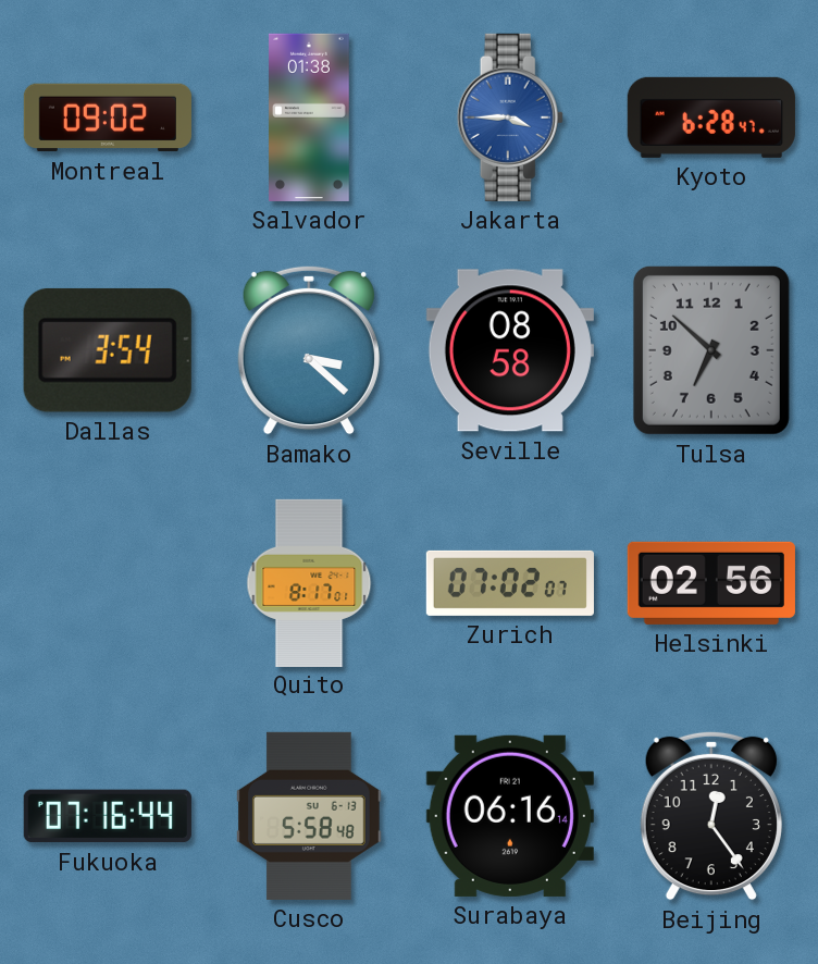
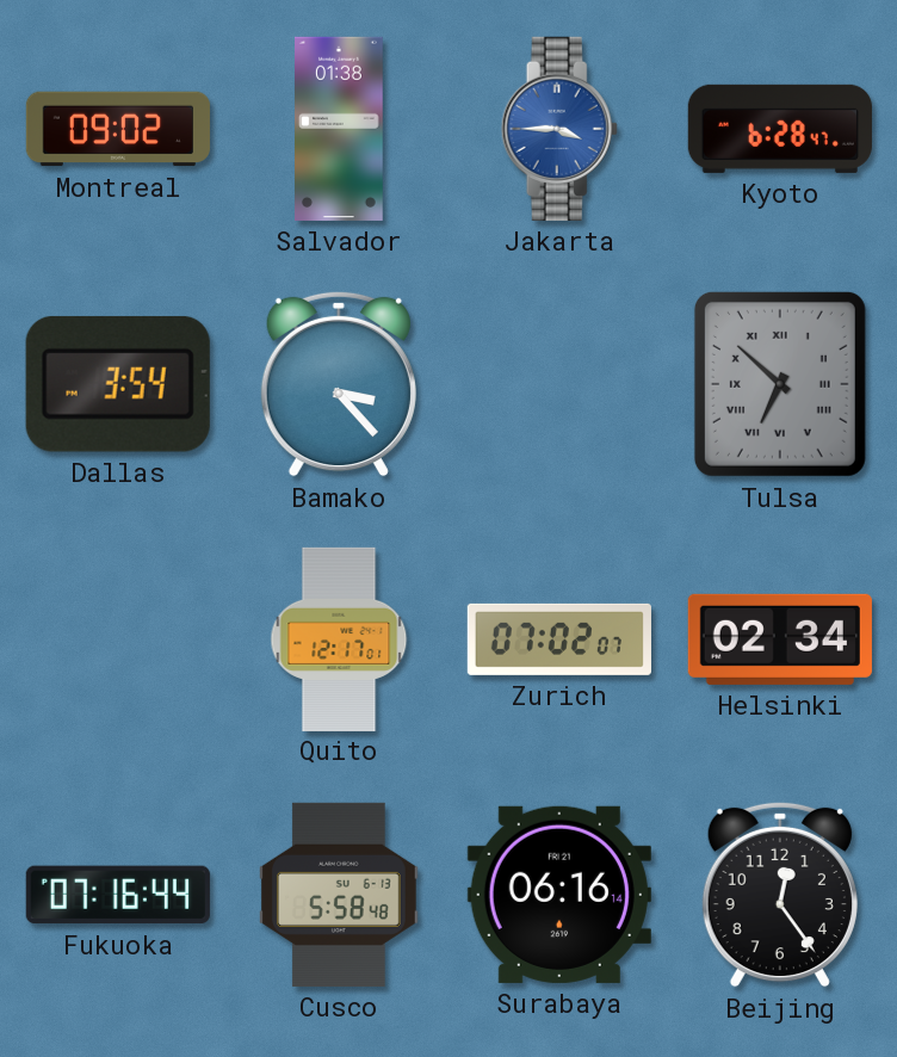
Bamako: 3:22 -> 3:23
Seville: 08:58 -> none
Tulsa numerals: Arabic -> Roman
Quito: 8:17 -> 12:17
Helsinki: 02:56 -> 02:34
